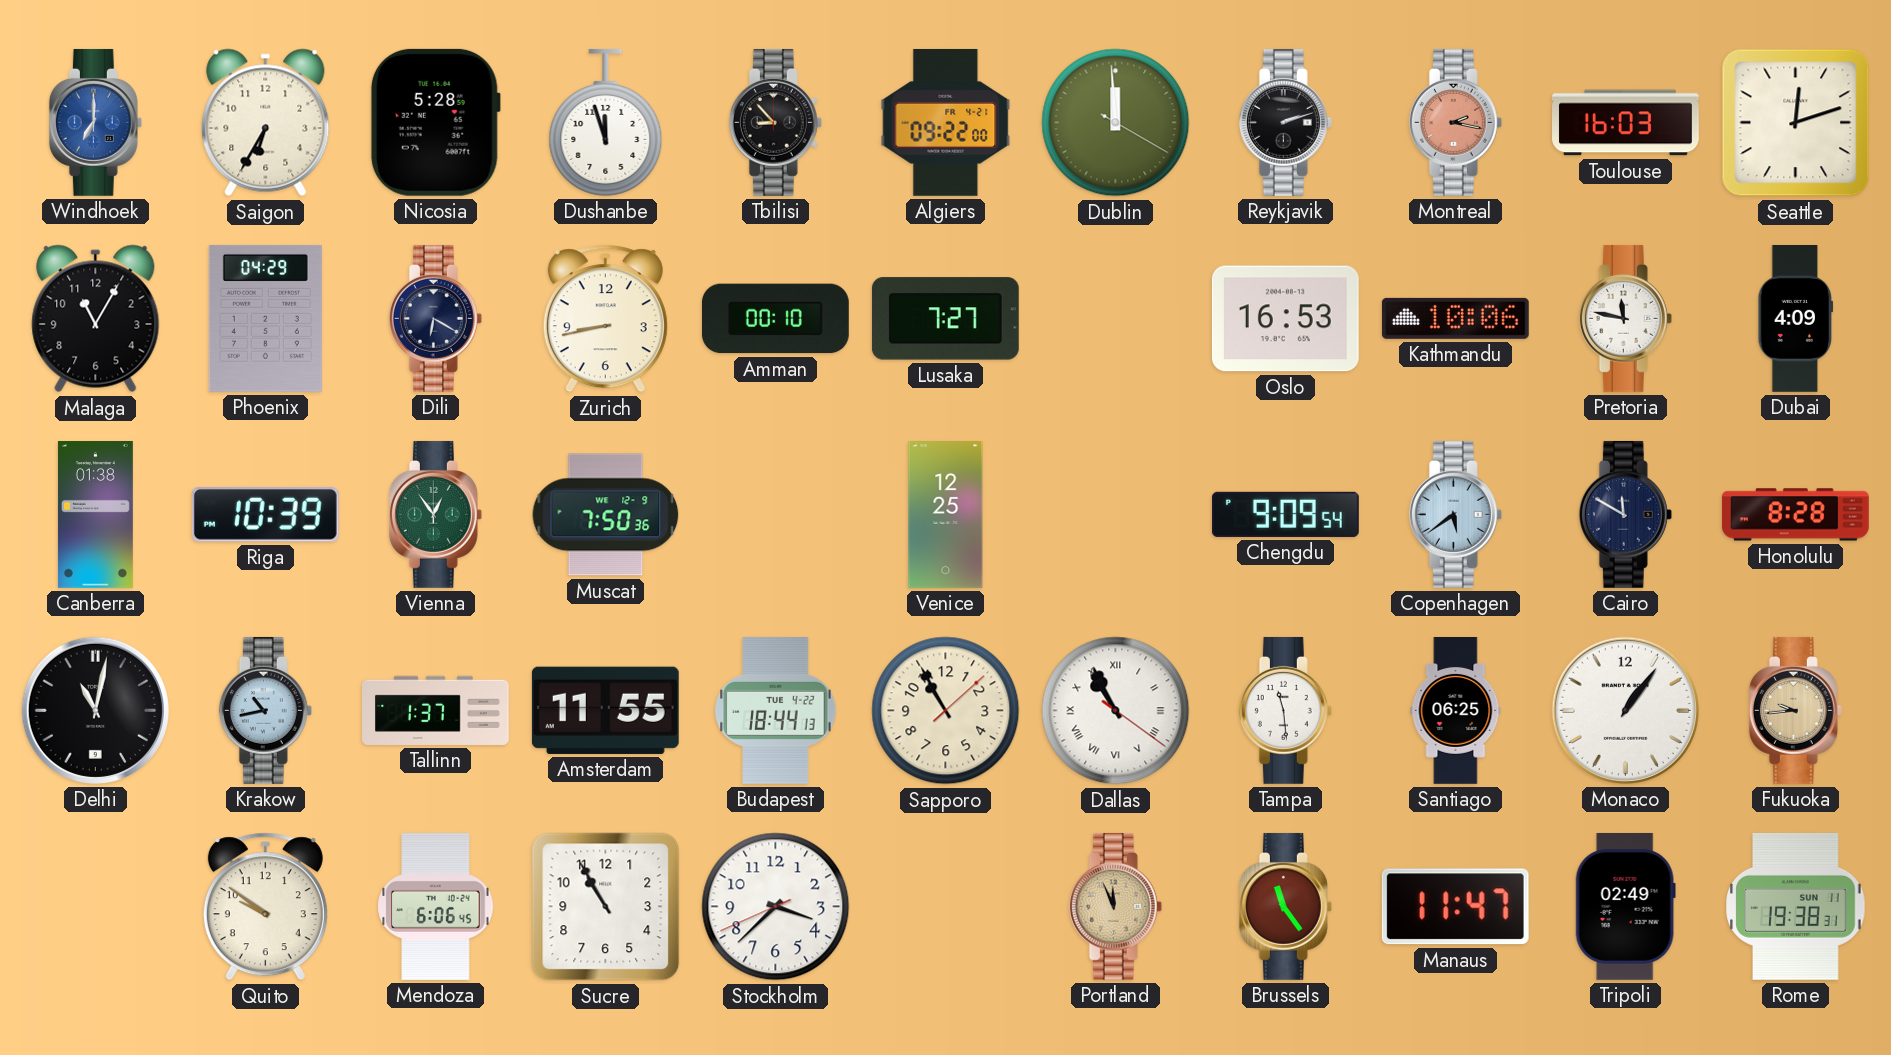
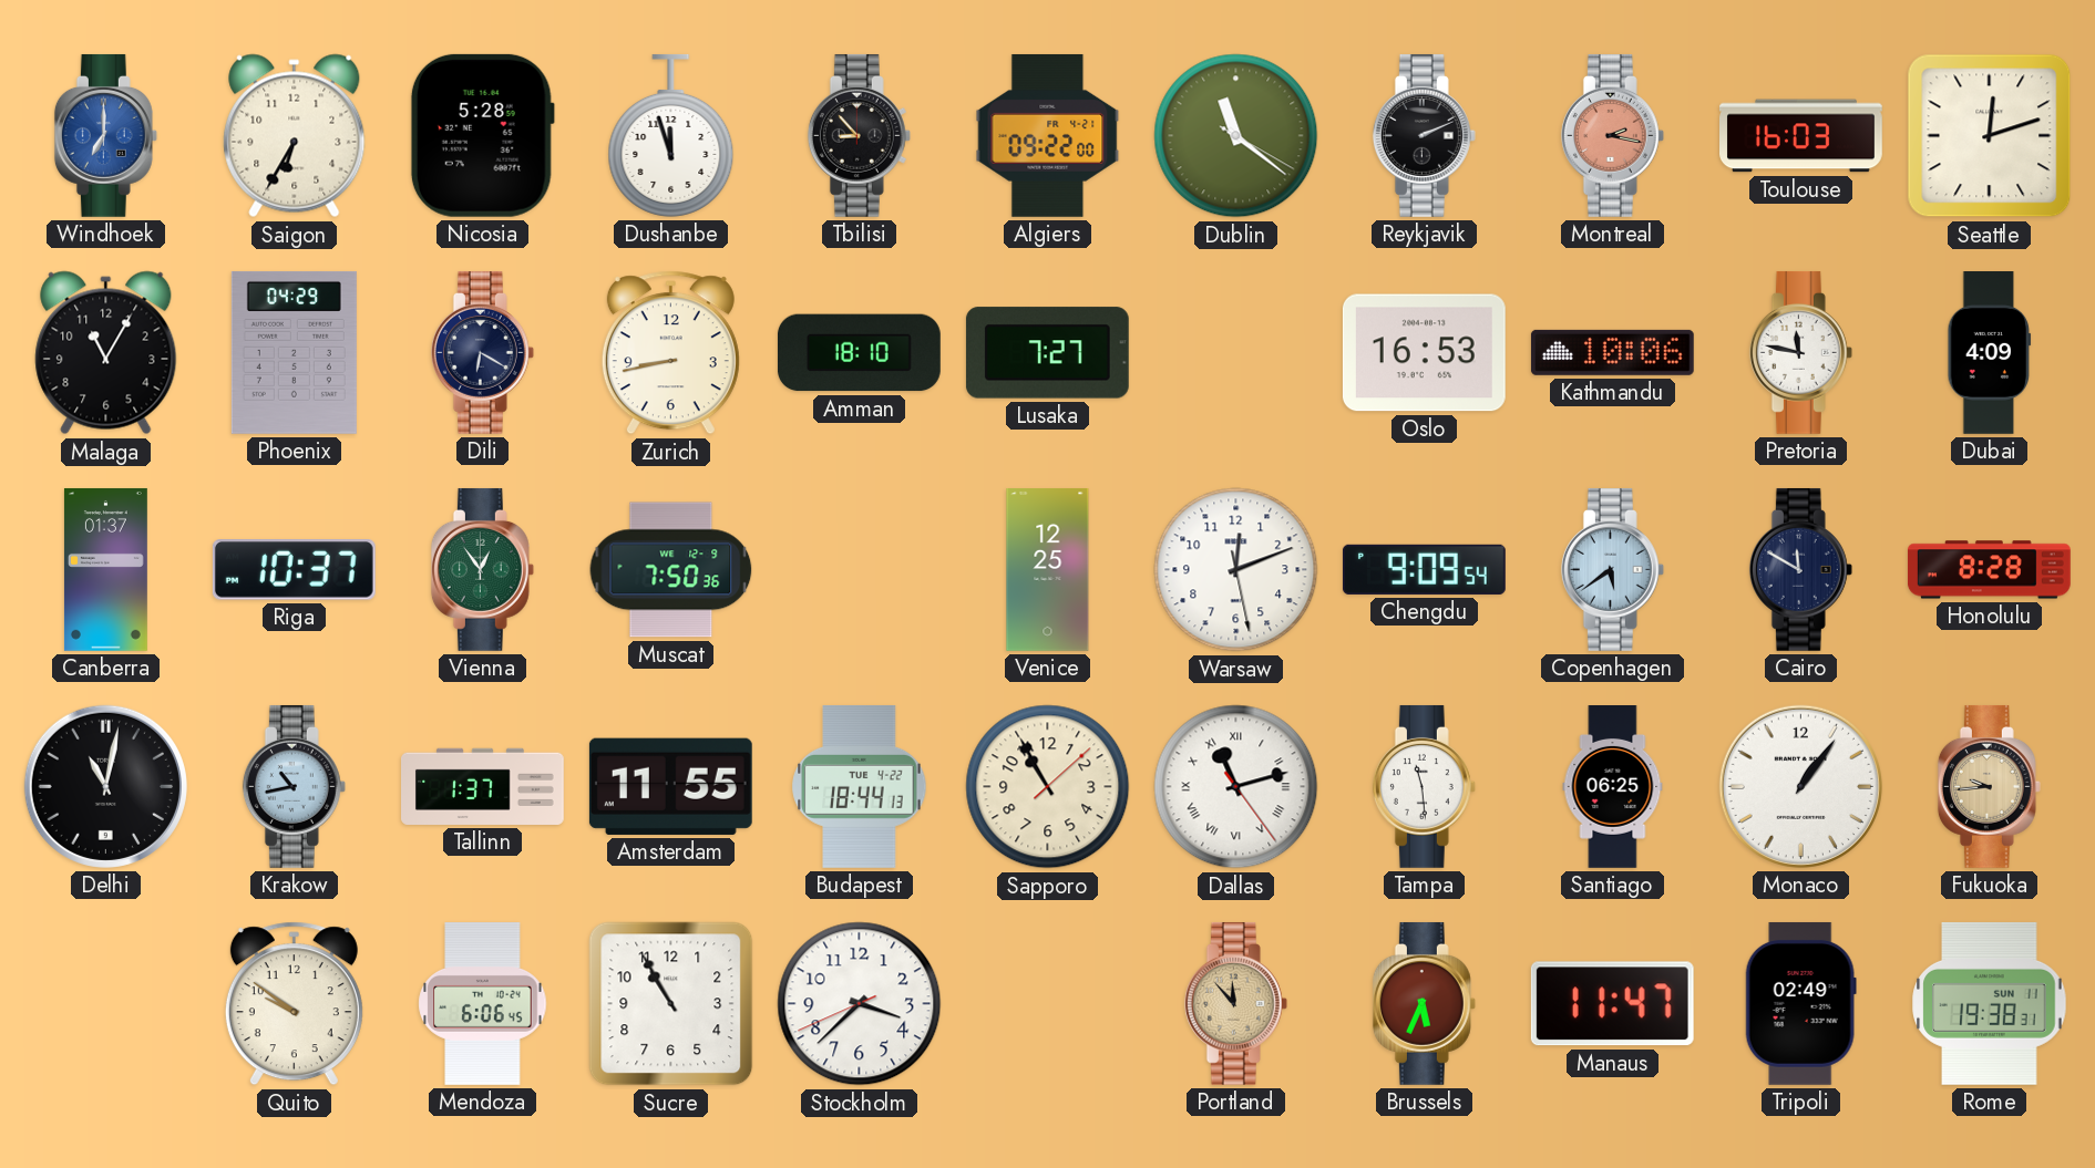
Dublin: 11:59 -> 11:21
Reykjavik: 2:12 -> 2:11
Amman: 00:10 -> 18:10
Canberra: 01:38 -> 01:37
Riga: 10:39 -> 10:37
Warsaw: none -> 12:11
Dallas: 10:55 -> 11:12
Portland: 11:56 -> 11:53
Brussels: 11:24 -> 5:34
